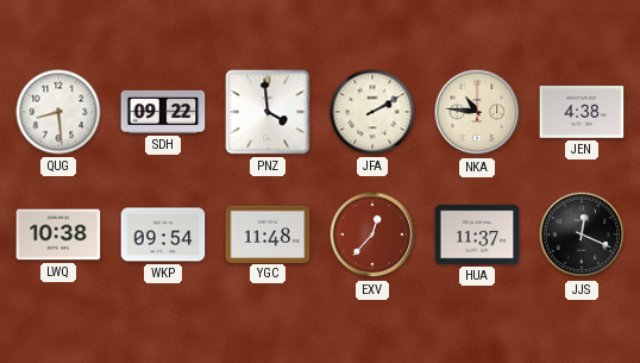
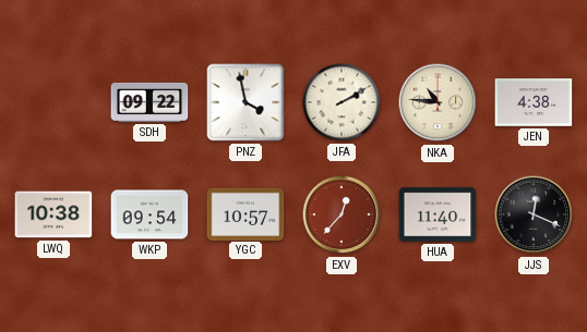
QUG: 8:29 -> none
PNZ: 3:59 -> 3:58
YGC: 11:48 -> 10:57
HUA: 11:37 -> 11:40
